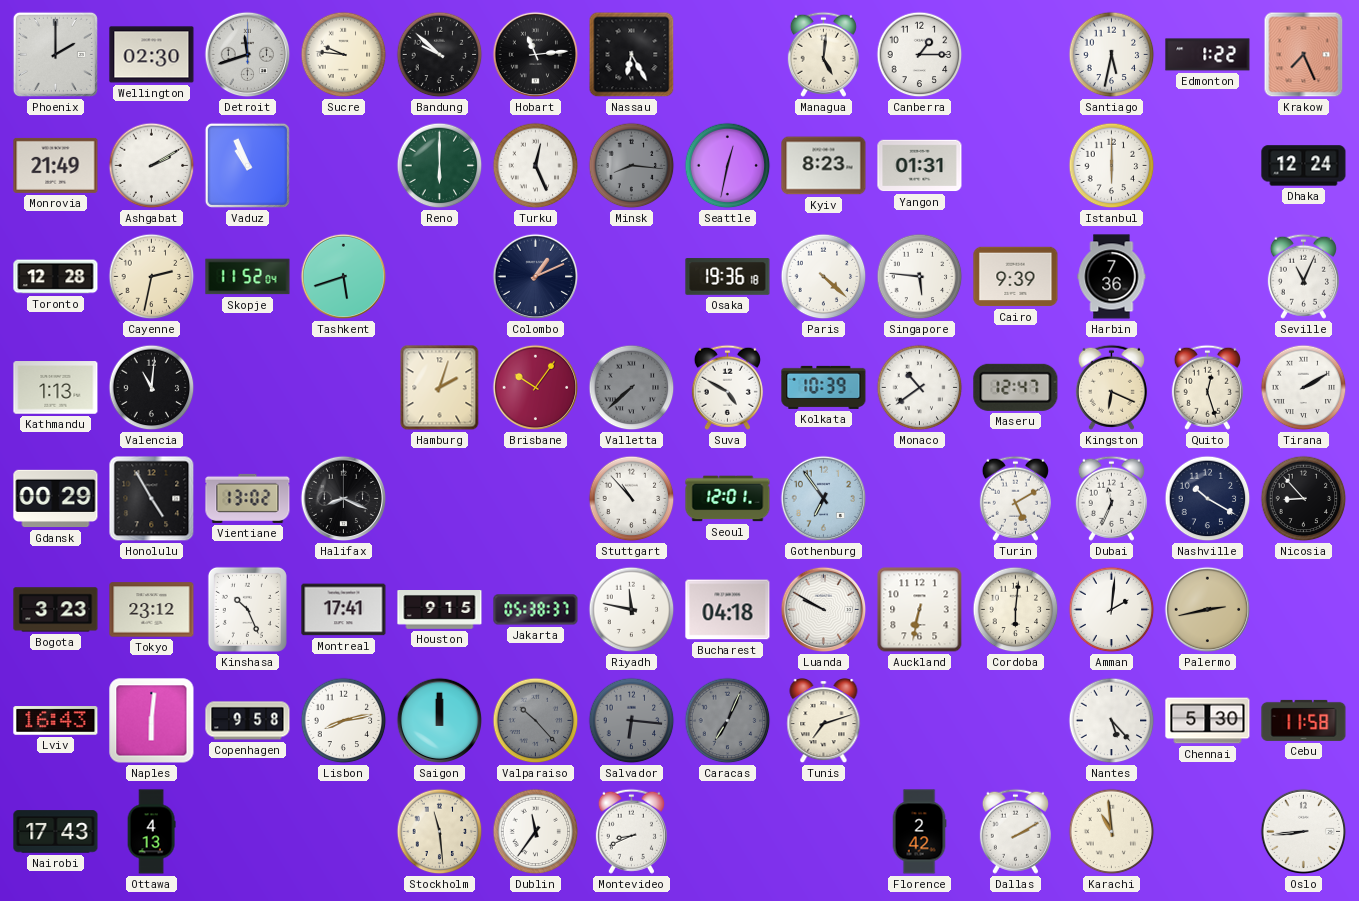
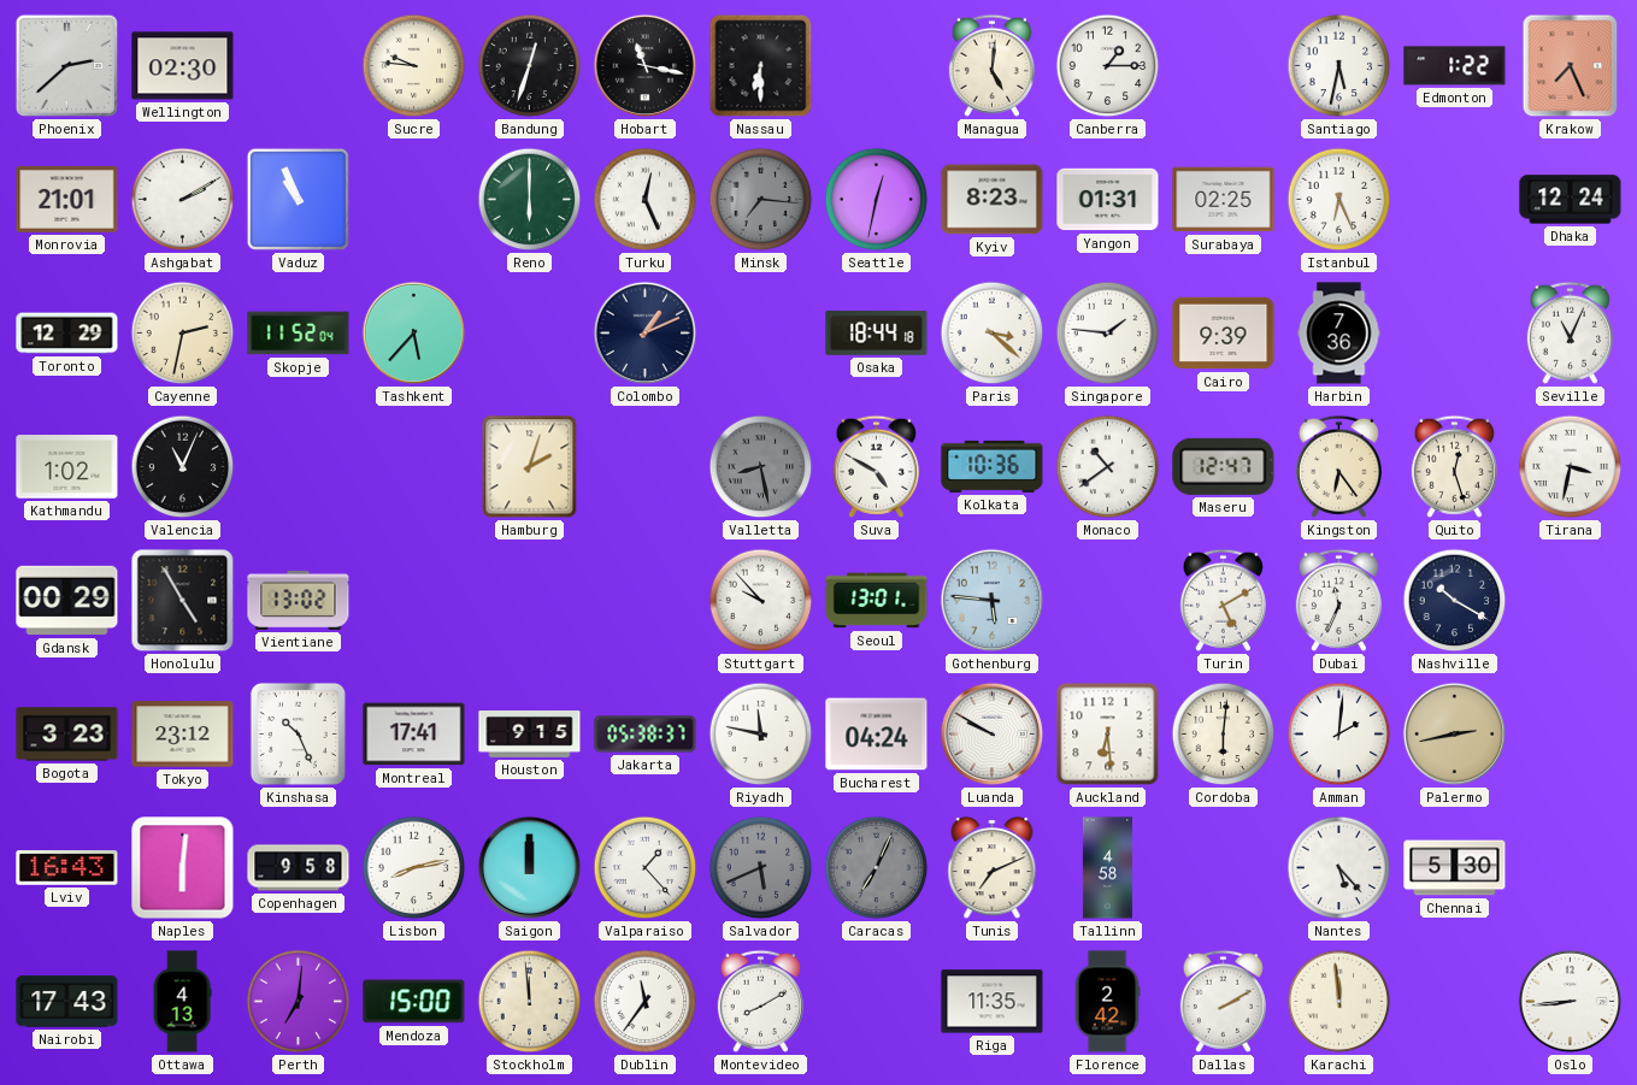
Phoenix: 2:00 -> 2:38
Detroit: 11:42 -> none
Bandung: 9:52 -> 12:33
Hobart: 11:14 -> 11:17
Nassau: 6:25 -> 6:30
Monrovia: 21:49 -> 21:01
Minsk: 8:16 -> 7:16
Surabaya: none -> 02:25
Istanbul: 6:00 -> 6:26
Toronto: 12:28 -> 12:29
Tashkent: 5:42 -> 5:37
Osaka: 19:36 -> 18:44
Paris: 4:22 -> 3:22
Singapore: 5:46 -> 1:46
Kathmandu: 1:13 -> 1:02
Valencia: 11:01 -> 11:04
Brisbane: 10:06 -> none
Valletta: 7:38 -> 8:28
Kolkata: 10:39 -> 10:36
Kingston: 6:19 -> 6:24
Tirana: 2:10 -> 3:32
Halifax: 8:19 -> none
Stuttgart: 10:53 -> 9:53
Seoul: 12:01 -> 13:01
Gothenburg: 6:54 -> 5:46
Nicosia: 8:53 -> none
Bucharest: 04:18 -> 04:24
Auckland: 6:32 -> 6:29
Valparaiso: 10:23 -> 1:23
Valparaiso dial: grey -> white
Salvador: 6:16 -> 5:41
Tunis: 7:12 -> 7:11
Tallinn: none -> 4:58
Cebu: 11:58 -> none
Perth: none -> 7:01
Mendoza: none -> 15:00
Stockholm: 11:29 -> 11:59
Montevideo: 8:41 -> 8:10
Riga: none -> 11:35
Karachi: 10:59 -> 11:59
